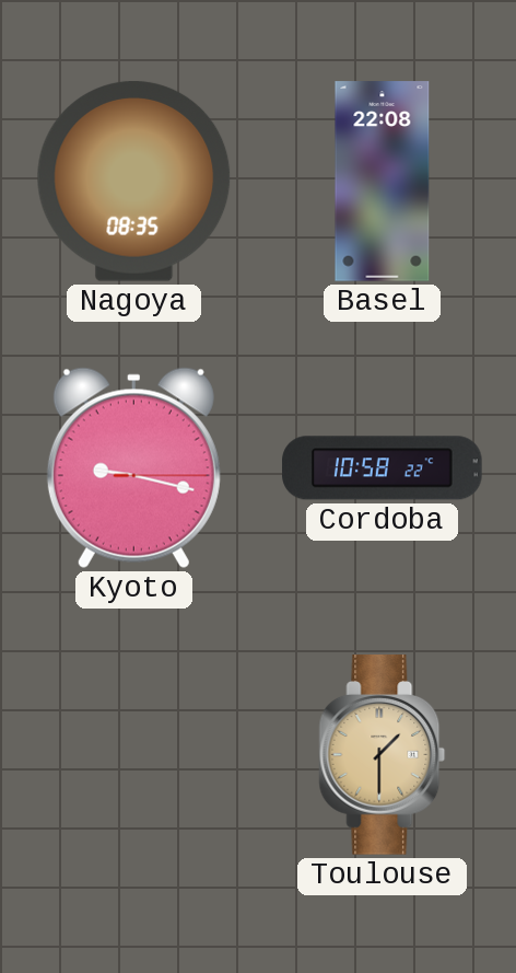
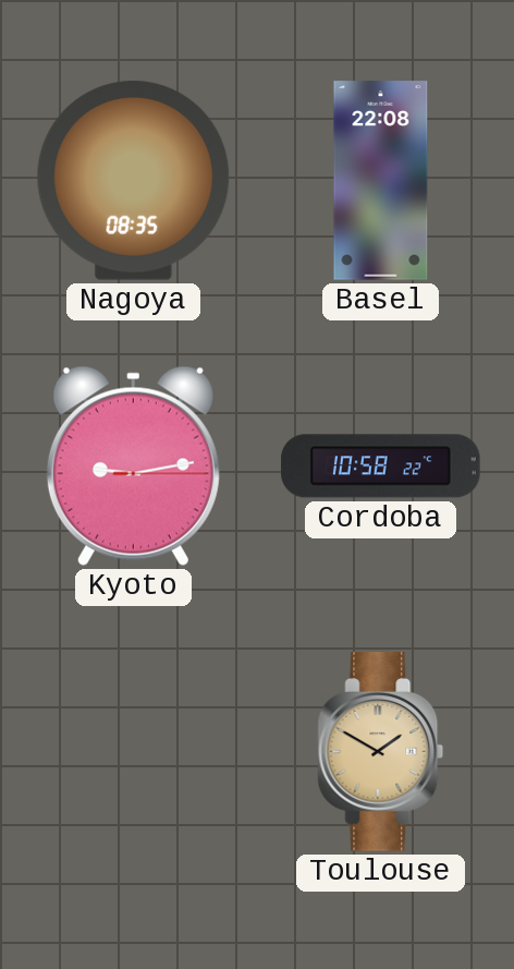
Kyoto: 9:17 -> 9:13
Toulouse: 1:30 -> 1:50
